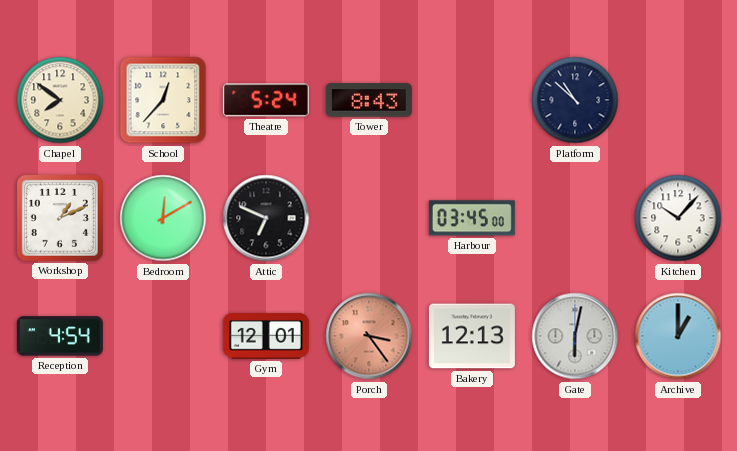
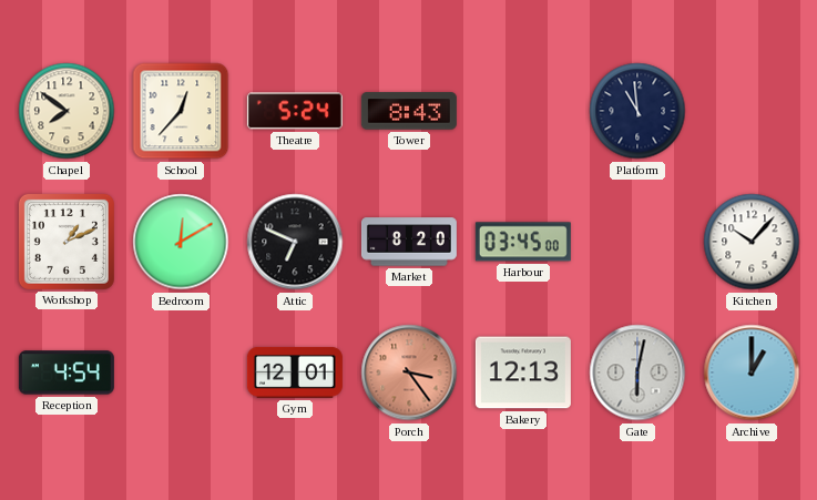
Platform: 10:52 -> 10:59
Market: none -> 8:20
